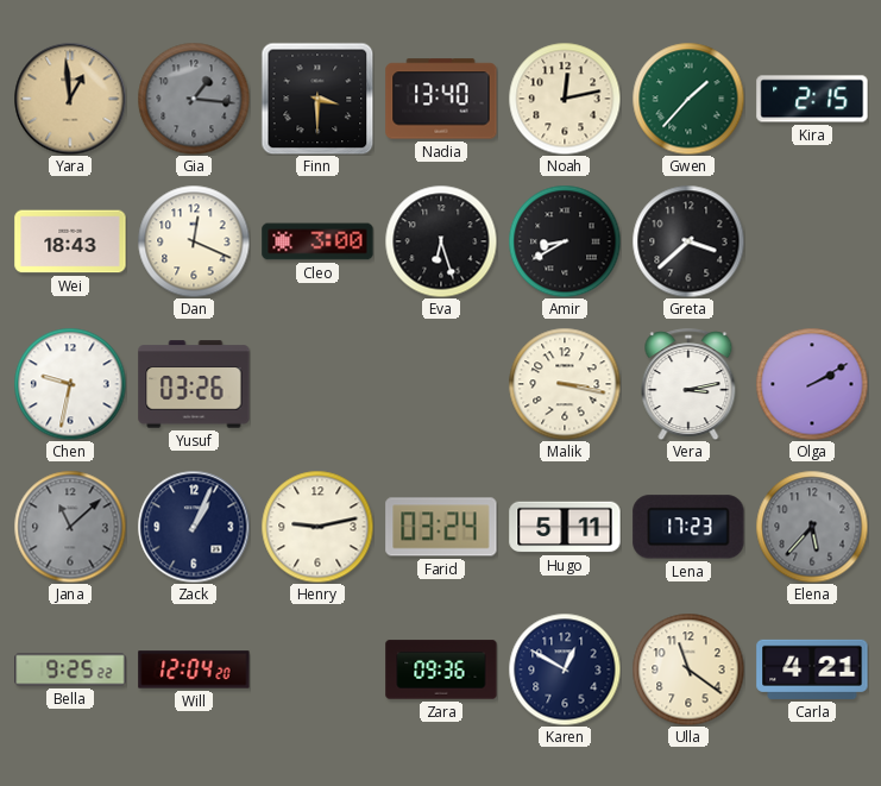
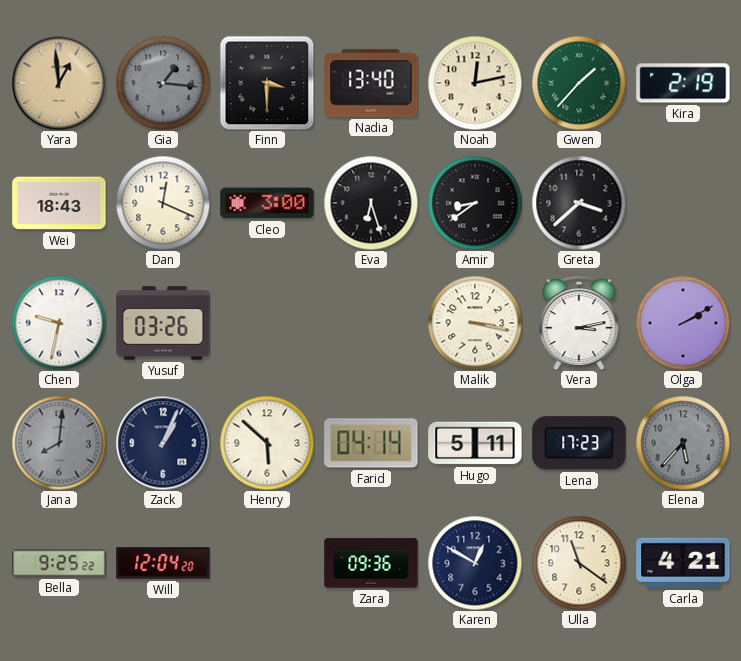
Kira: 2:15 -> 2:19
Amir: 8:40 -> 8:39
Jana: 11:08 -> 8:01
Henry: 9:13 -> 5:52
Farid: 03:24 -> 04:14
